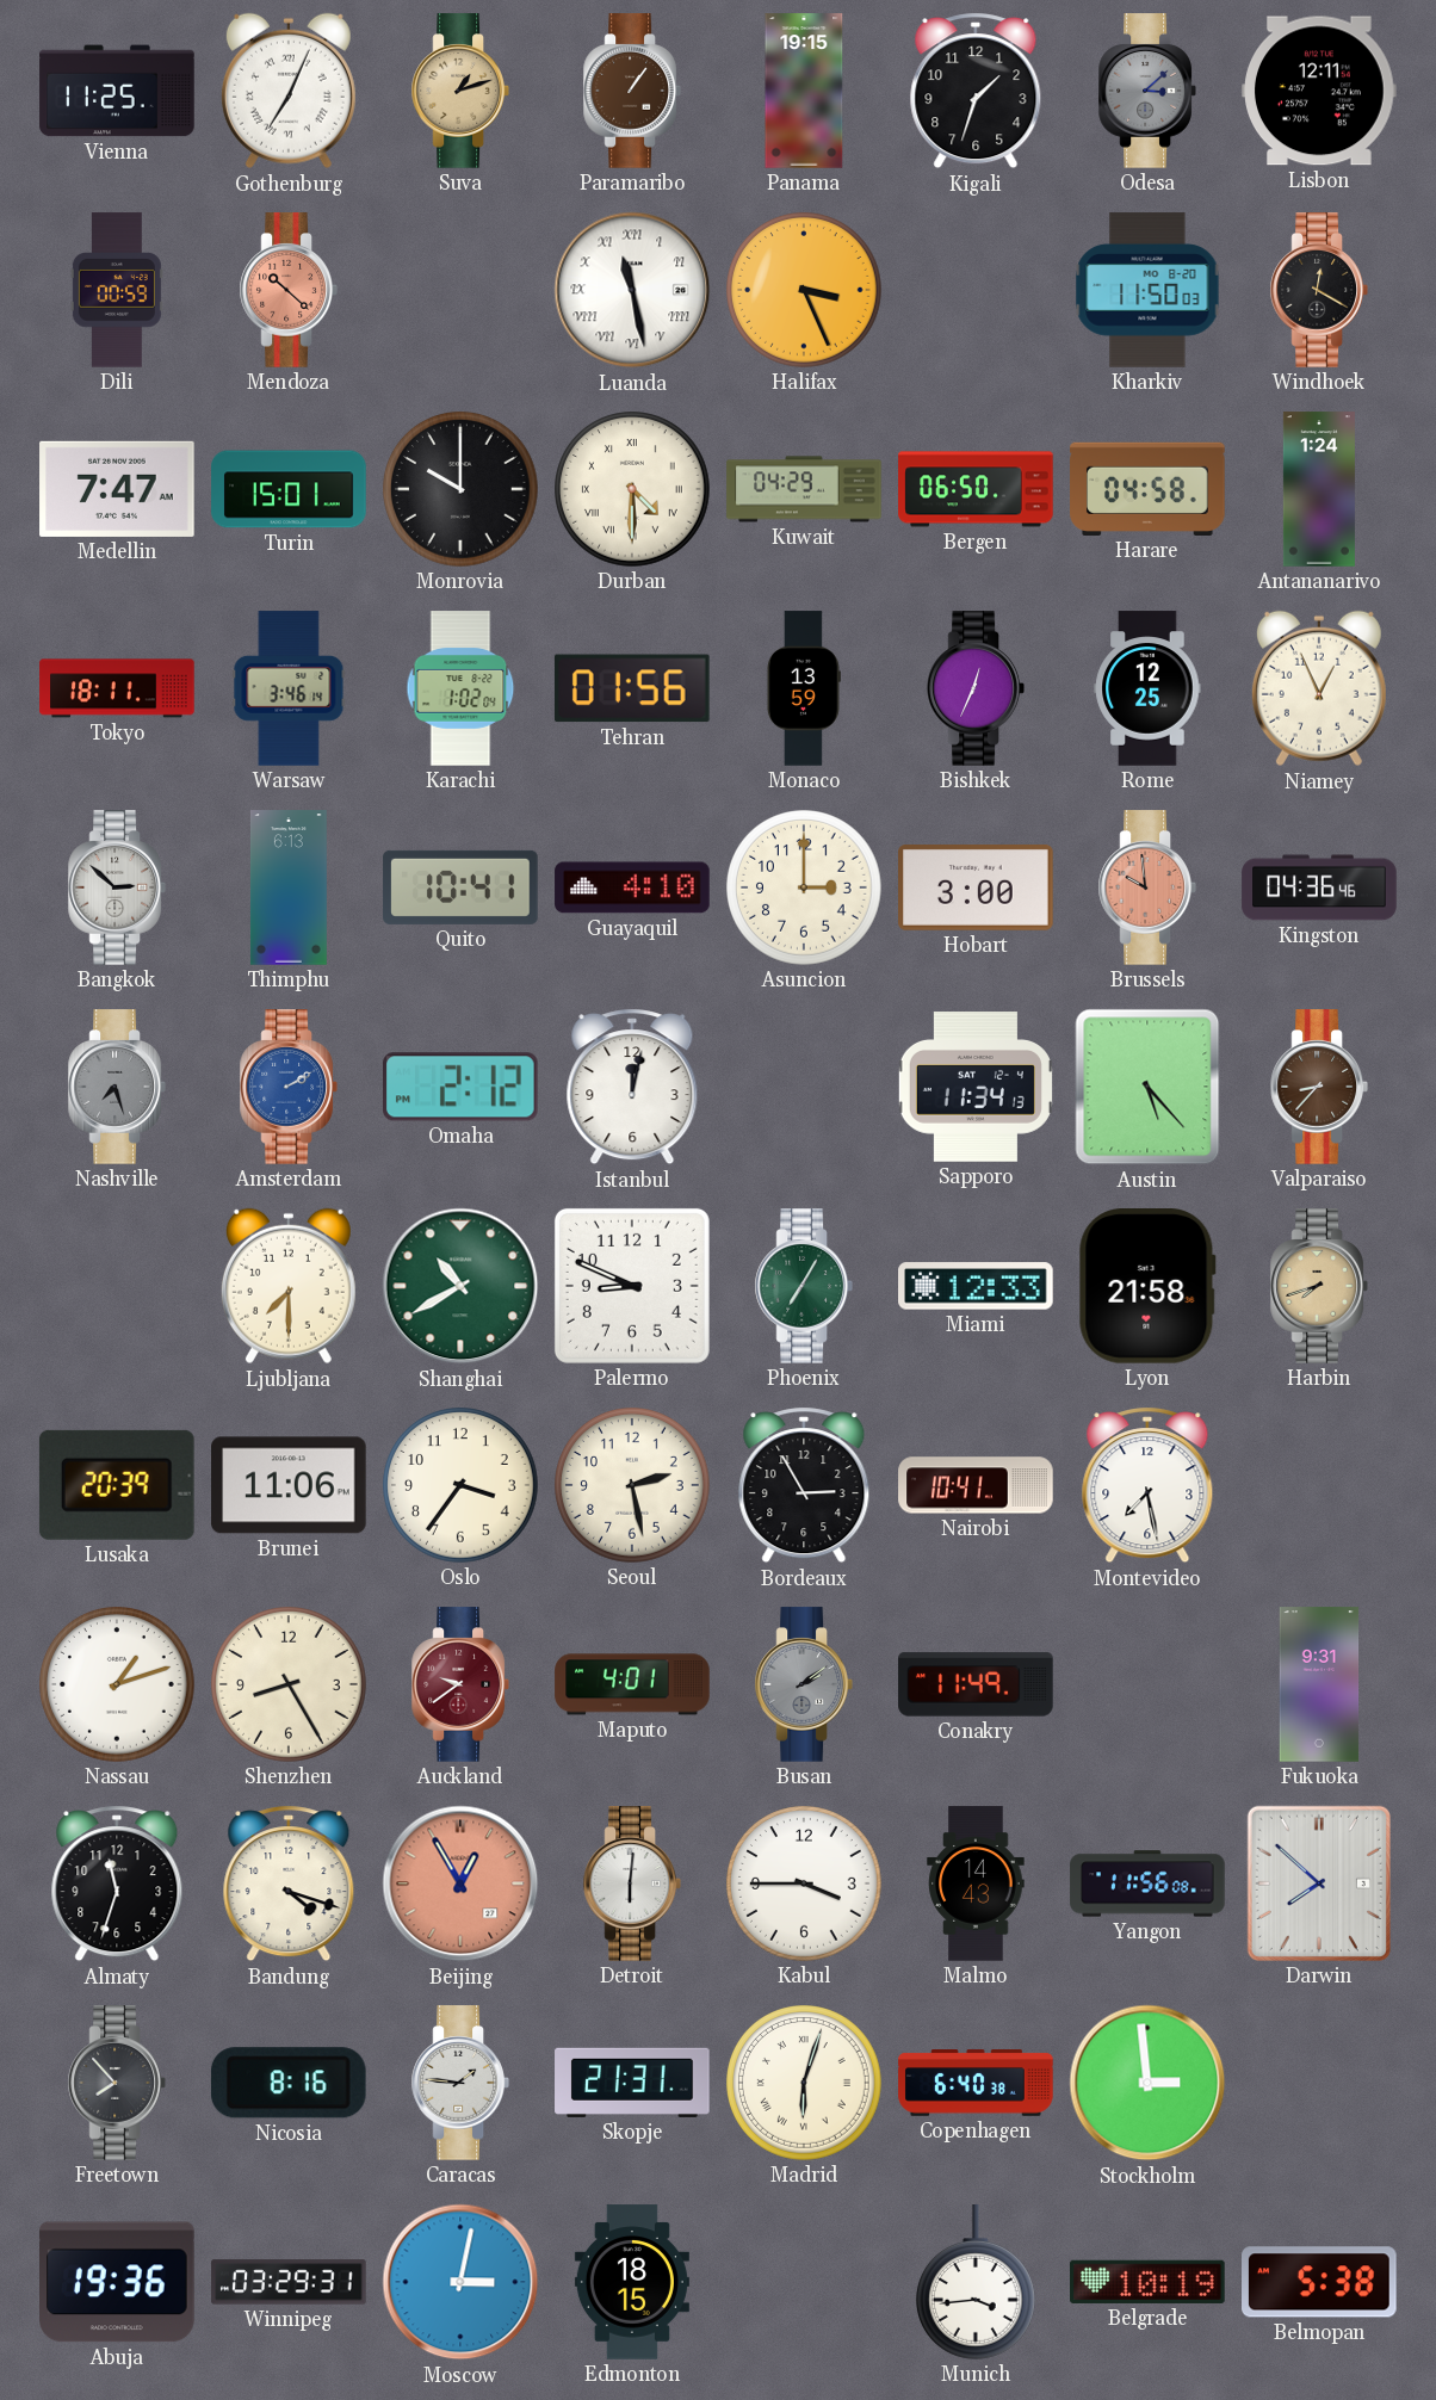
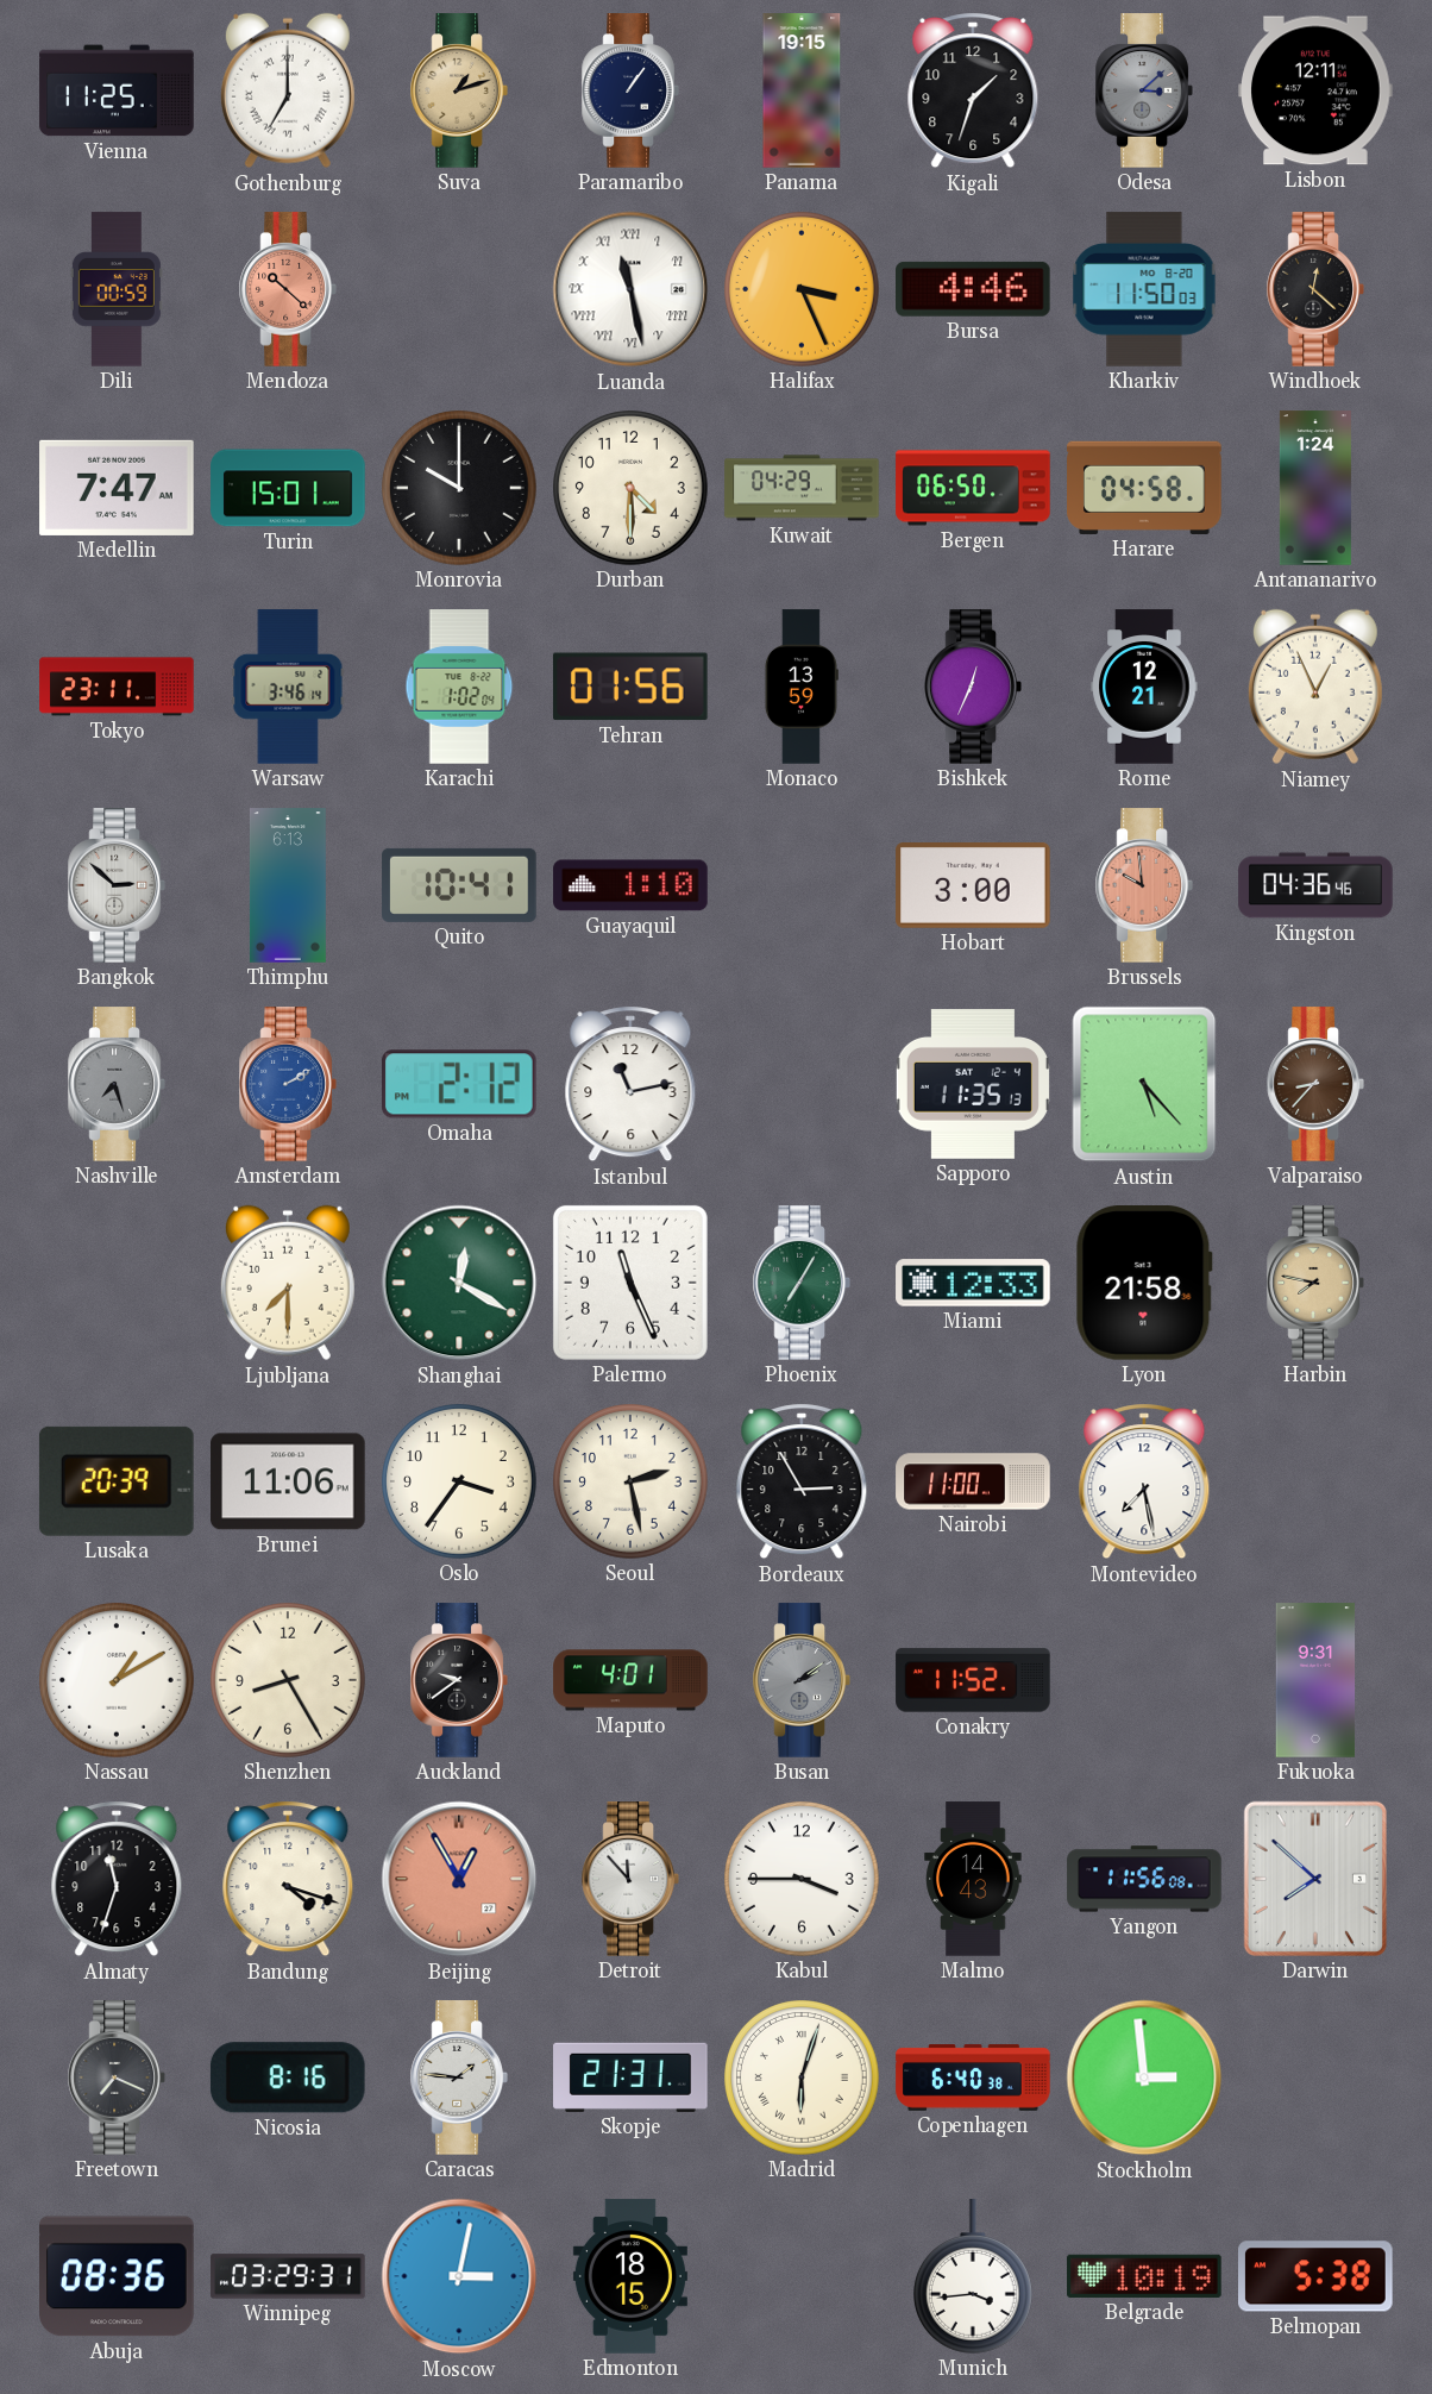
Gothenburg: 7:04 -> 7:00
Paramaribo dial: brown -> navy
Bursa: none -> 4:46
Windhoek: 12:20 -> 12:22
Durban numerals: Roman -> Arabic
Tokyo: 18:11 -> 23:11
Rome: 12:25 -> 12:21
Guayaquil: 4:10 -> 1:10
Asuncion: 3:00 -> none
Istanbul: 12:02 -> 11:13
Sapporo: 11:34 -> 11:35
Shanghai: 10:40 -> 12:20
Palermo: 8:49 -> 11:26
Harbin: 7:42 -> 7:47
Nairobi: 10:41 -> 11:00
Nassau: 1:12 -> 1:10
Auckland dial: burgundy -> black
Conakry: 11:49 -> 11:52
Detroit: 6:01 -> 11:53
Freetown: 7:53 -> 7:19
Abuja: 19:36 -> 08:36
